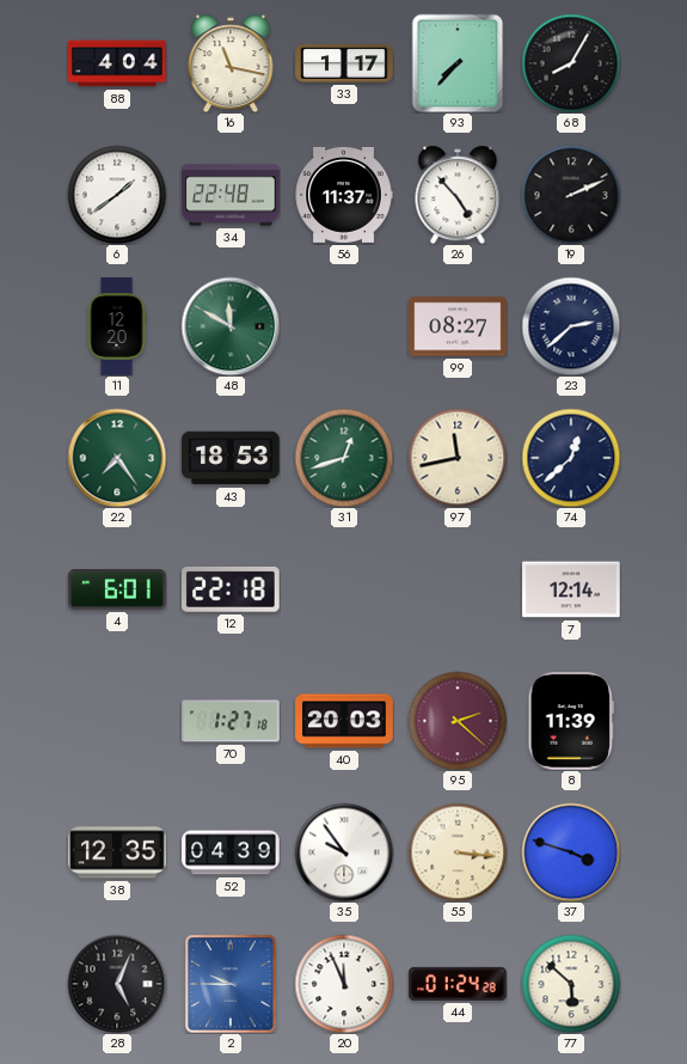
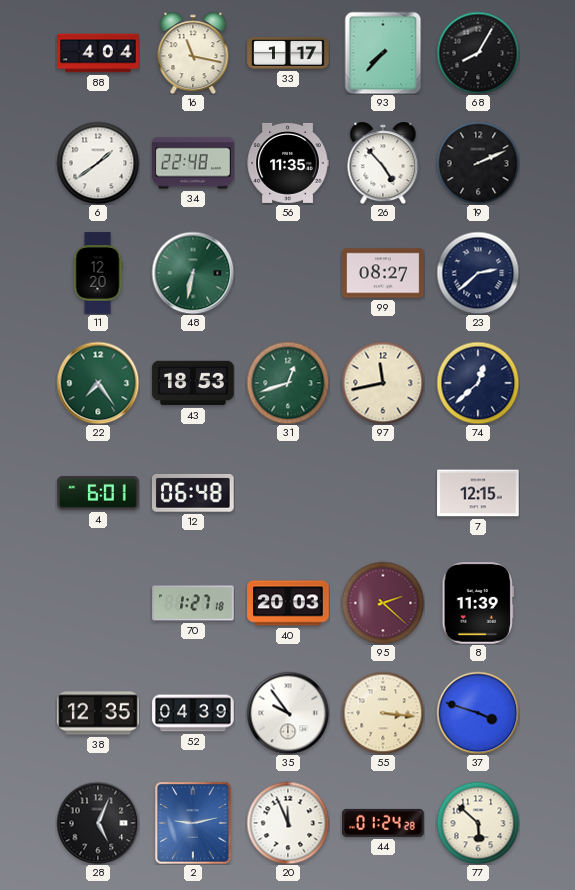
56: 11:37 -> 11:35
48: 11:50 -> 6:32
12: 22:18 -> 06:48
7: 12:14 -> 12:15
2: 9:45 -> 9:13
